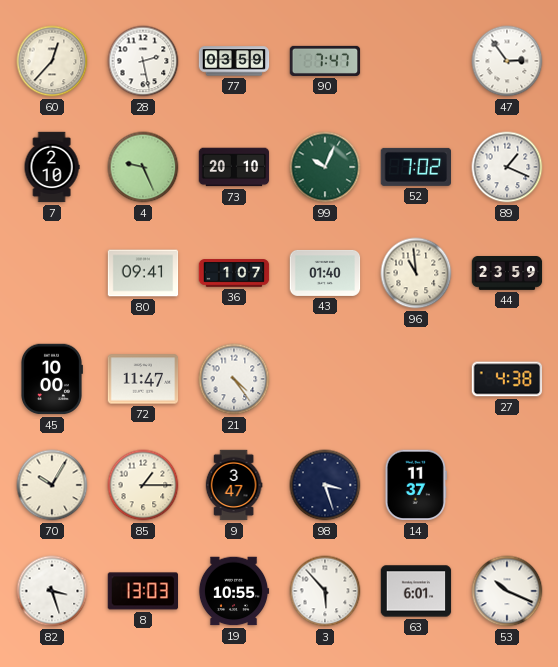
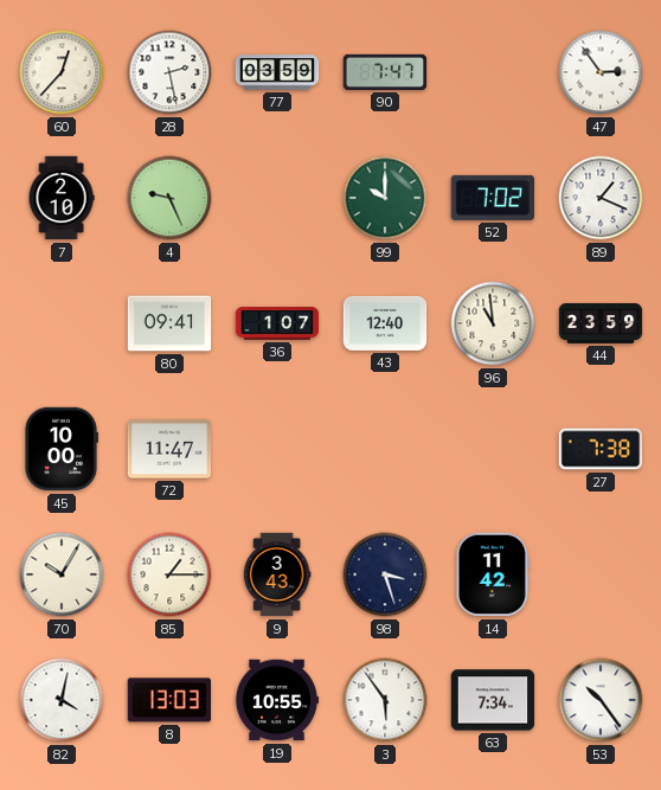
73: 20:10 -> none
99: 10:04 -> 10:00
43: 01:40 -> 12:40
21: 4:24 -> none
27: 4:38 -> 7:38
9: 3:47 -> 3:43
14: 11:37 -> 11:42
82: 3:27 -> 4:02
3: 5:53 -> 5:54
63: 6:01 -> 7:34
53: 10:19 -> 10:24
